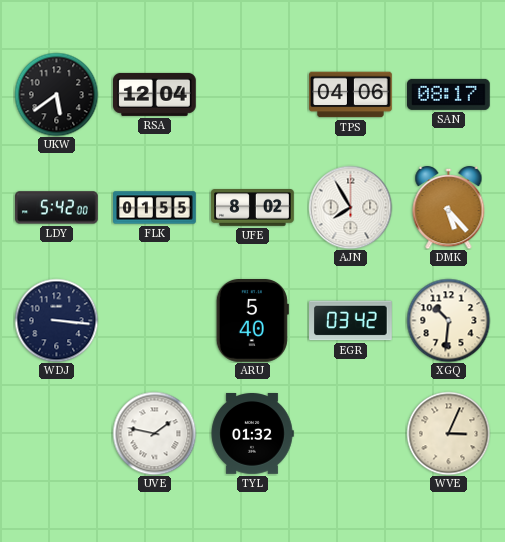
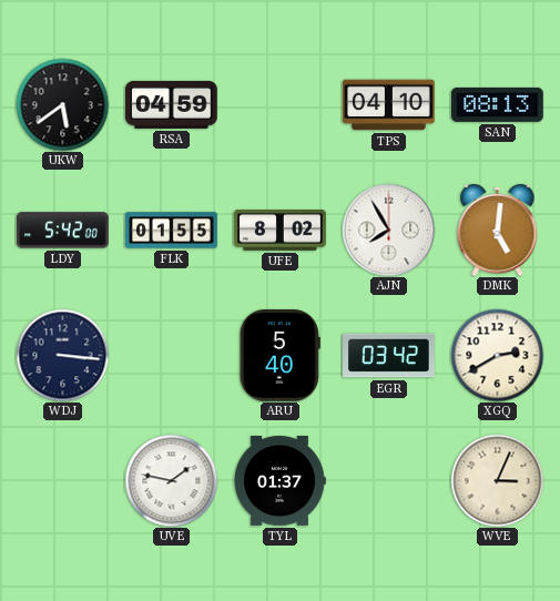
RSA: 12:04 -> 04:59
TPS: 04:06 -> 04:10
SAN: 08:17 -> 08:13
DMK: 5:23 -> 5:01
XGQ: 10:31 -> 2:40
TYL: 01:32 -> 01:37
